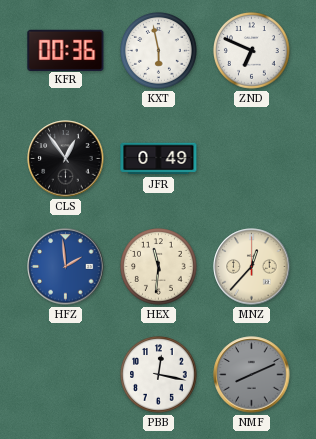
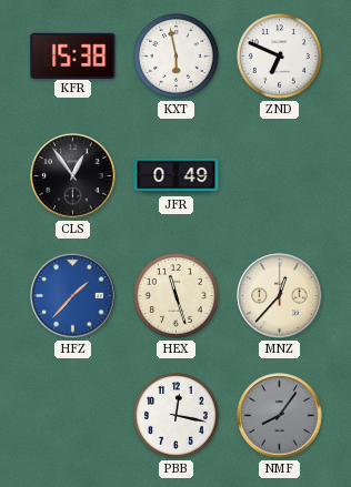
KFR: 00:36 -> 15:38
HFZ: 1:59 -> 1:37
HEX: 11:31 -> 11:27
NMF: 8:11 -> 8:06
